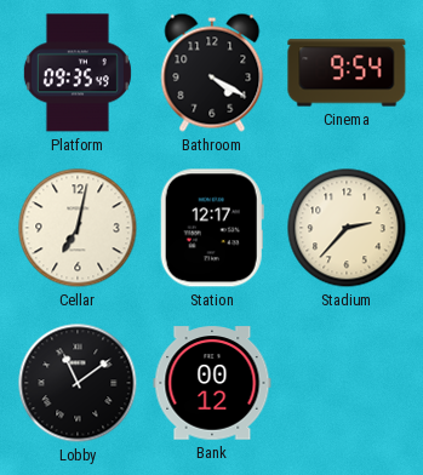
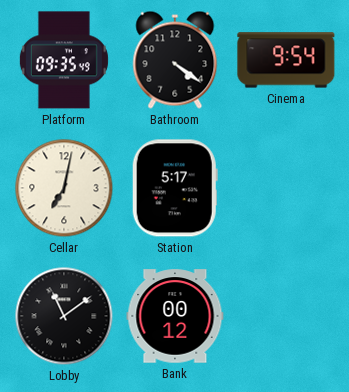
Bathroom: 4:20 -> 4:21
Station: 12:17 -> 5:17
Stadium: 2:37 -> none
